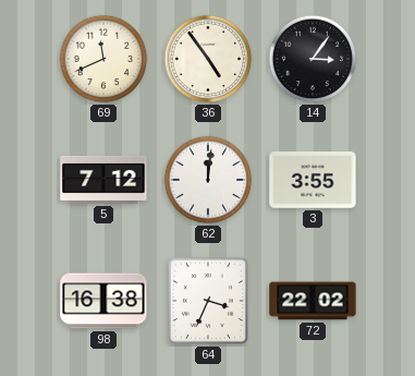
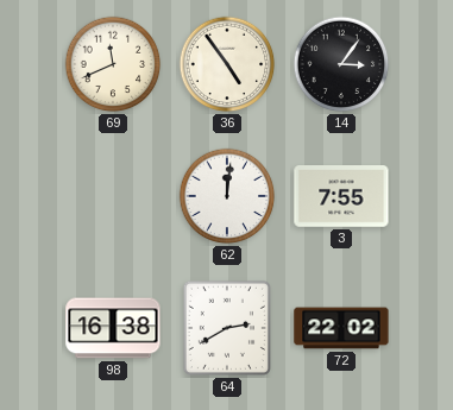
5: 7:12 -> none
3: 3:55 -> 7:55
64: 3:34 -> 2:40
